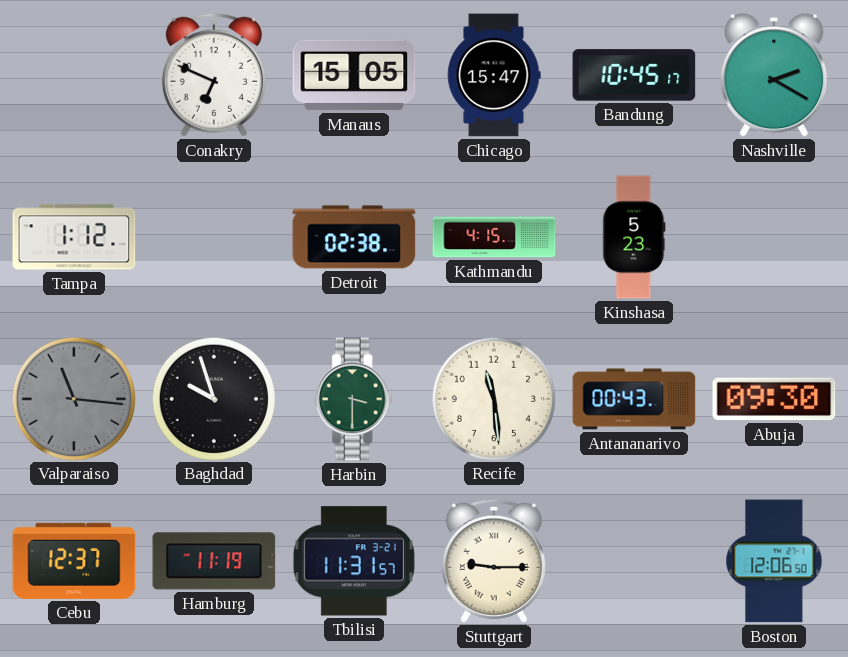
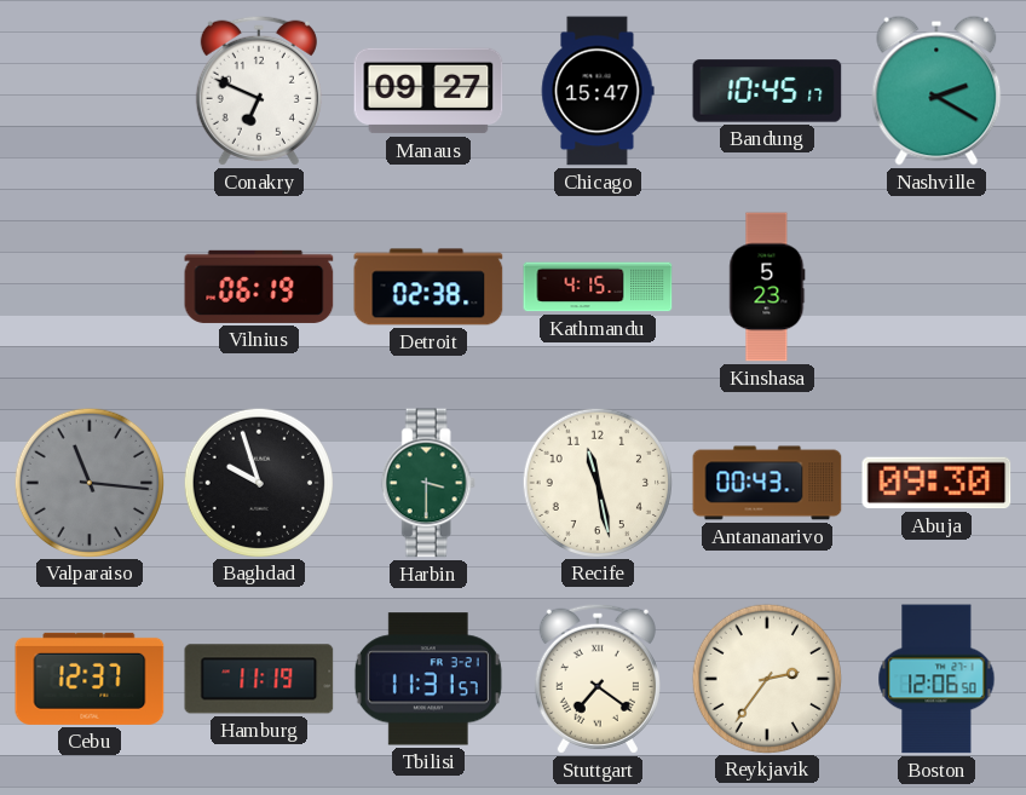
Manaus: 15:05 -> 09:27
Tampa: 1:12 -> none
Vilnius: none -> 06:19
Recife: 11:29 -> 11:28
Stuttgart: 9:15 -> 7:21
Reykjavik: none -> 2:36
